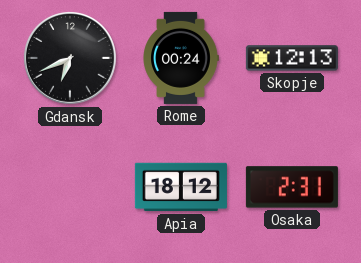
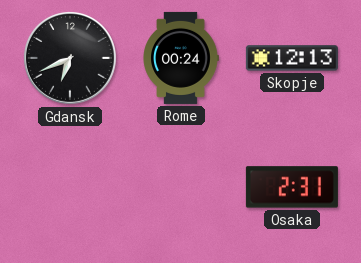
Apia: 18:12 -> none
